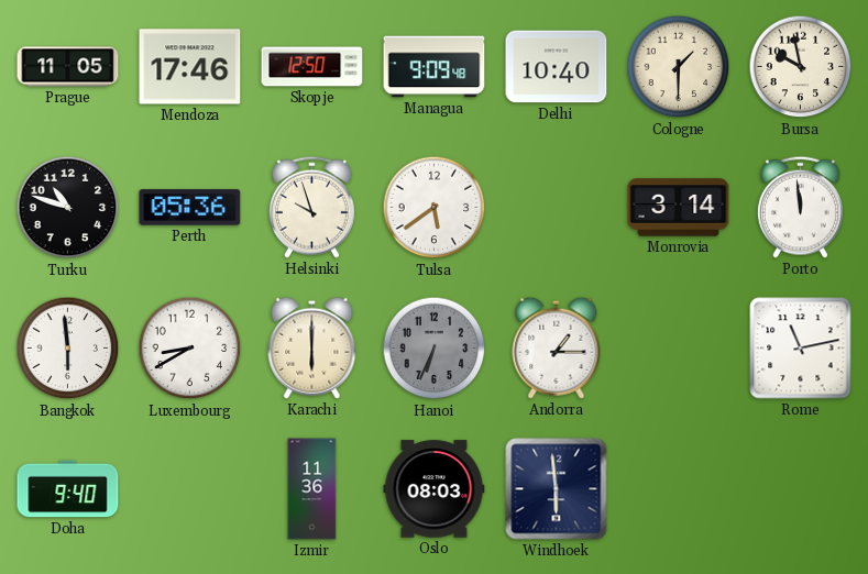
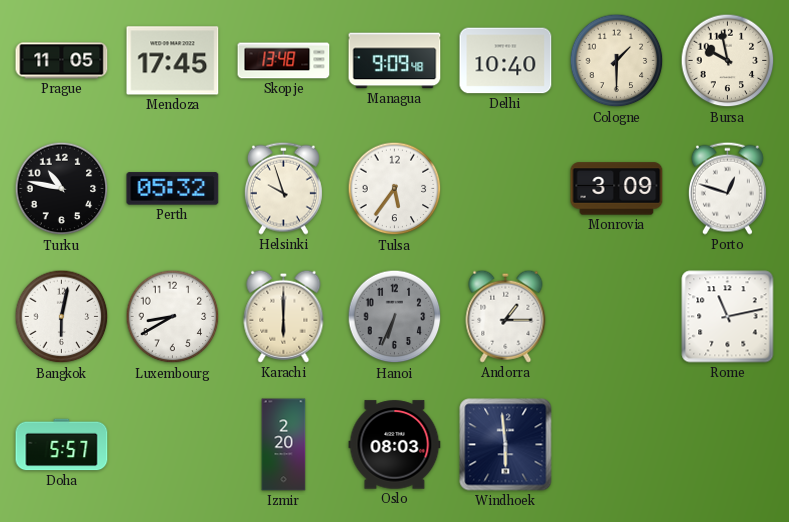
Mendoza: 17:46 -> 17:45
Skopje: 12:50 -> 13:48
Turku: 10:48 -> 10:47
Perth: 05:36 -> 05:32
Tulsa: 5:39 -> 5:36
Monrovia: 3:14 -> 3:09
Porto: 11:59 -> 12:48
Bangkok: 5:59 -> 6:02
Doha: 9:40 -> 5:57
Izmir: 11:36 -> 2:20
